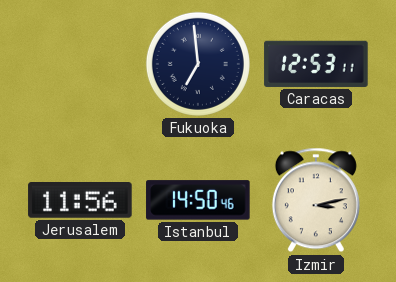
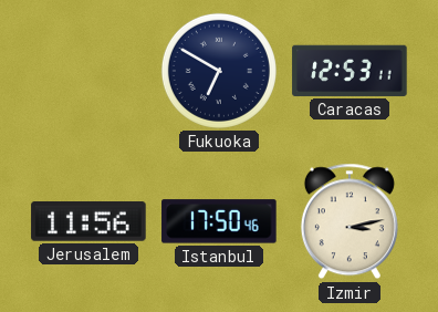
Fukuoka: 6:59 -> 6:50
Istanbul: 14:50 -> 17:50
